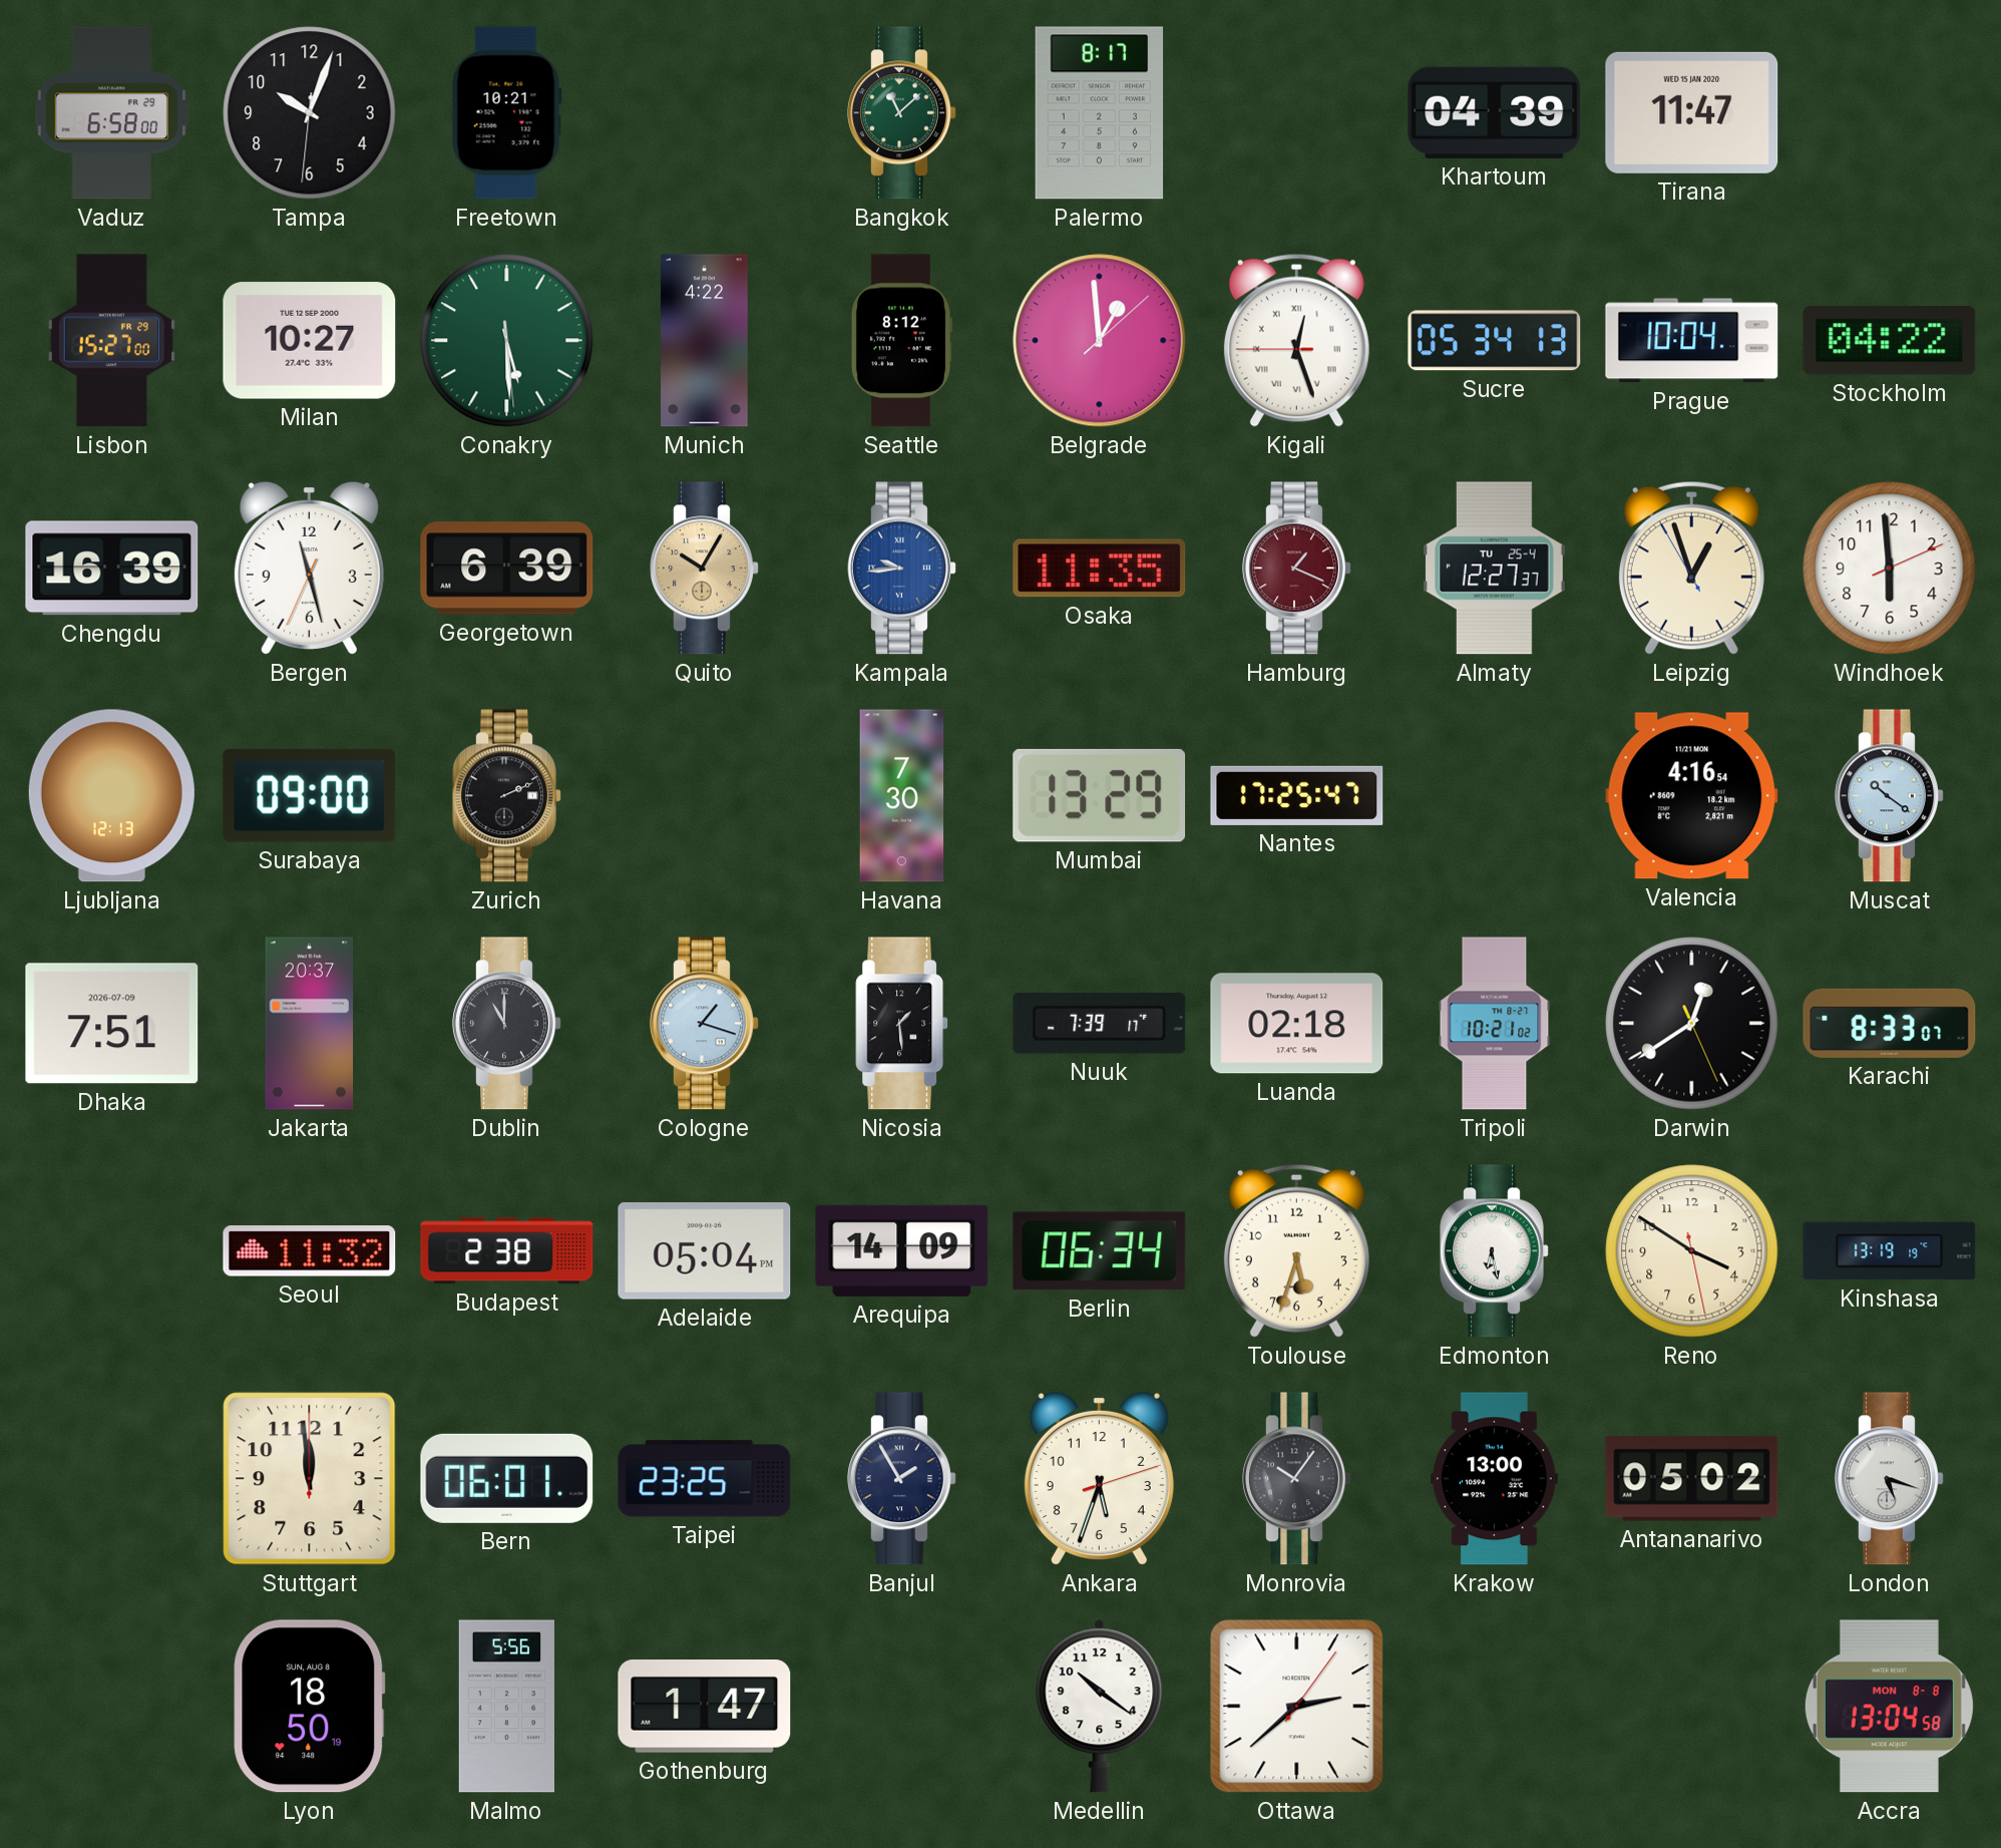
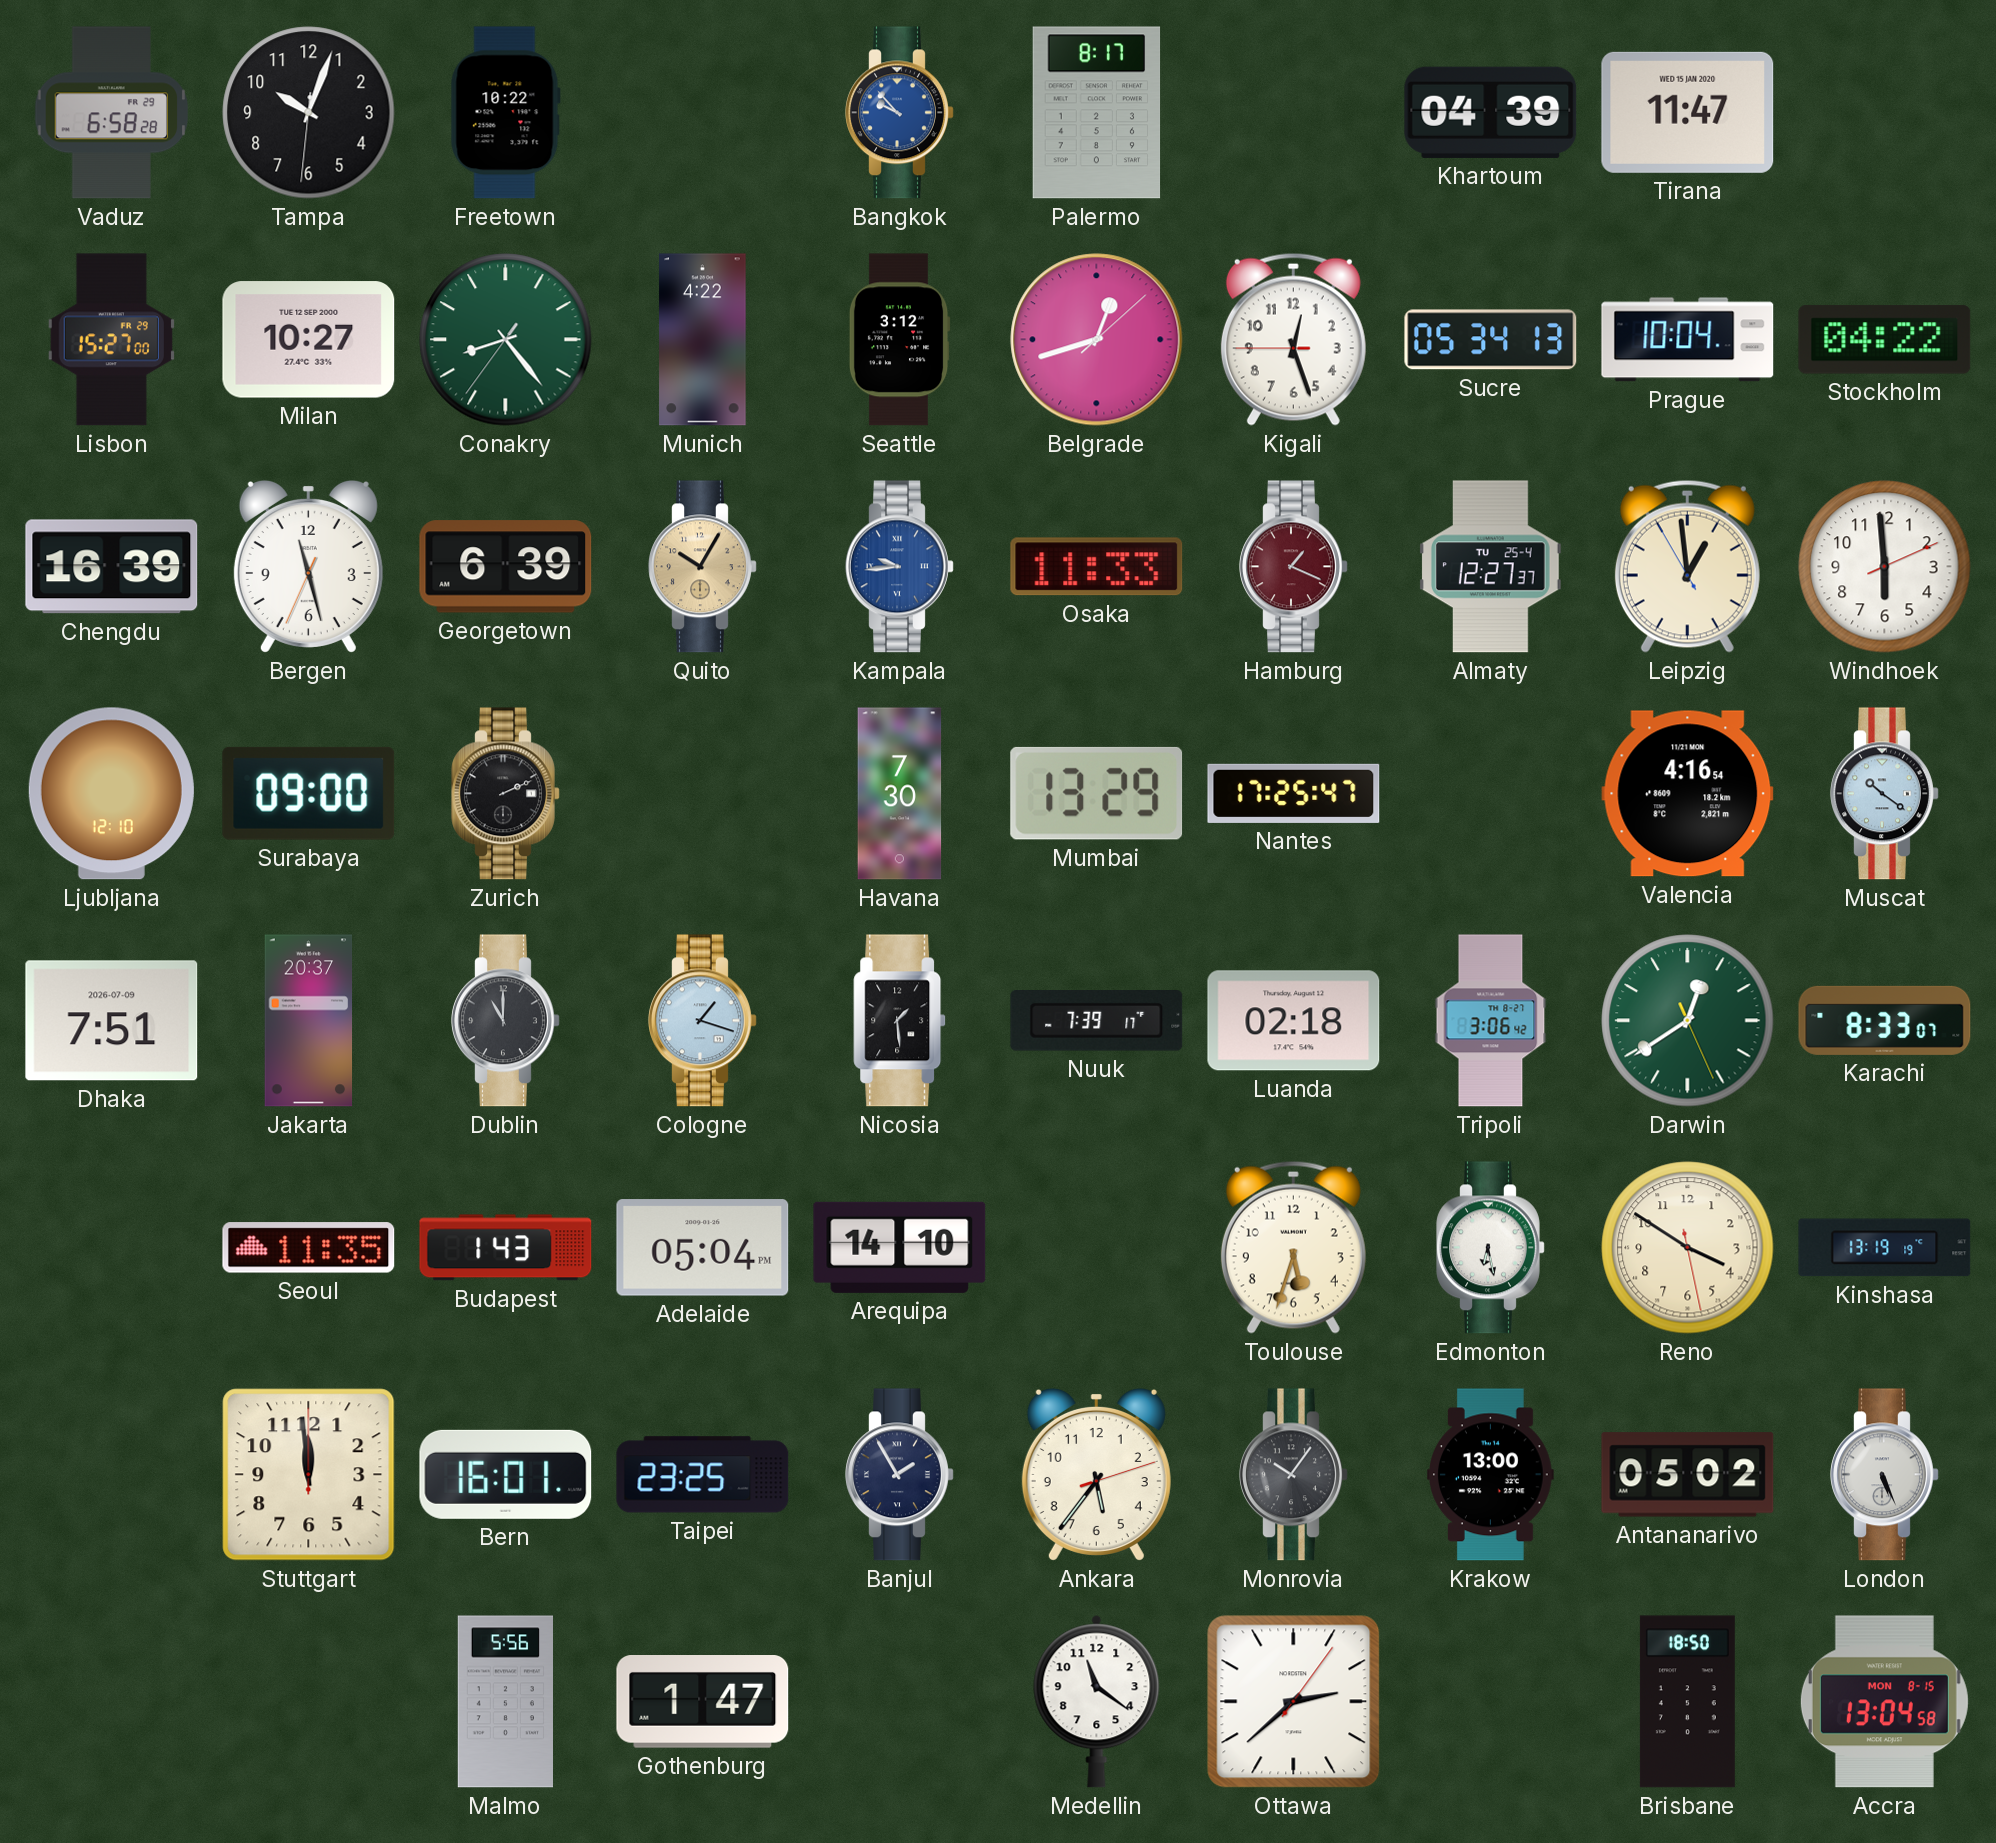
Vaduz: 6:58:00 -> 6:58:28
Freetown: 10:21 -> 10:22
Bangkok: 11:08 -> 9:53
Bangkok dial: green -> blue
Conakry: 5:29 -> 8:23
Seattle: 8:12 -> 3:12
Belgrade: 12:59 -> 12:42
Kigali numerals: Roman -> Arabic
Osaka: 11:35 -> 11:33
Leipzig: 12:56 -> 12:58
Ljubljana: 12:13 -> 12:10
Tripoli: 10:21 -> 3:06
Darwin dial: black -> green
Seoul: 11:32 -> 11:35
Budapest: 2:38 -> 1:43
Arequipa: 14:09 -> 14:10
Berlin: 06:34 -> none
Bern: 06:01 -> 16:01
Ankara: 5:33 -> 5:36
London: 5:18 -> 5:26
Lyon: 18:50 -> none
Medellin: 10:21 -> 11:21
Brisbane: none -> 18:50
Accra date: MON 8-8 -> MON 8-15
